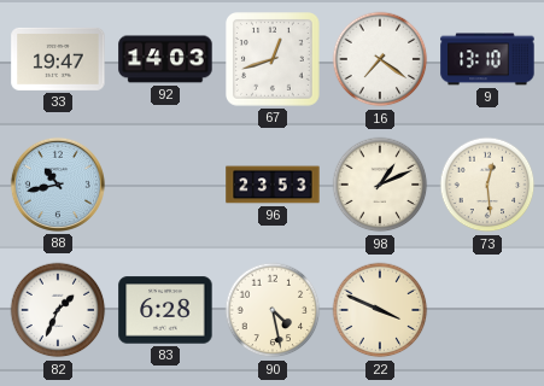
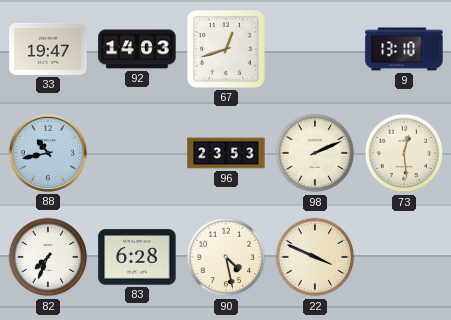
16: 7:21 -> none
98: 1:11 -> 2:11
82: 1:34 -> 7:34
